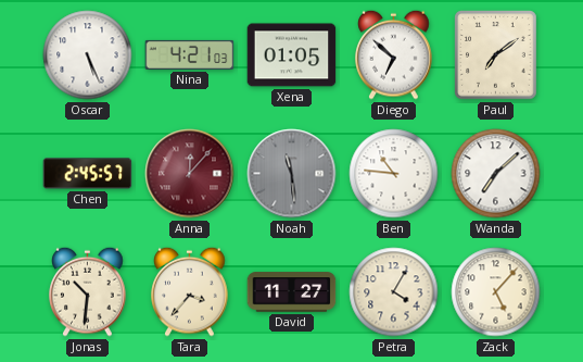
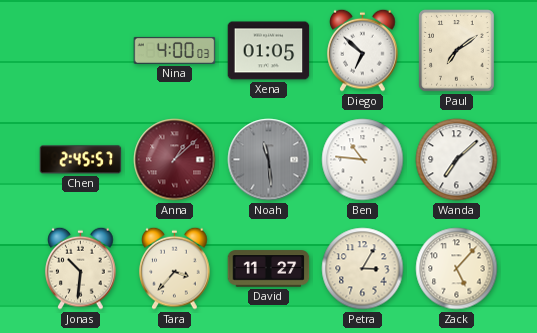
Oscar: 5:26 -> none
Nina: 4:21 -> 4:00
Anna: 12:07 -> 1:08
Petra: 4:05 -> 3:05
